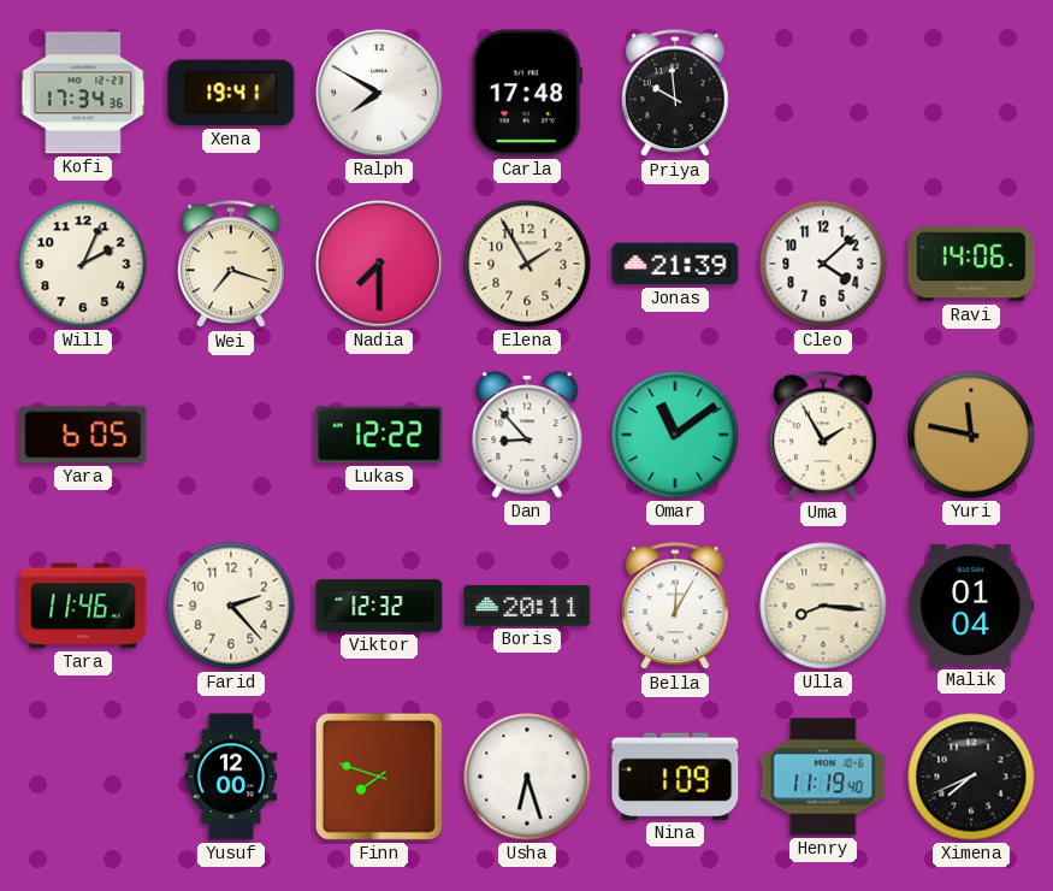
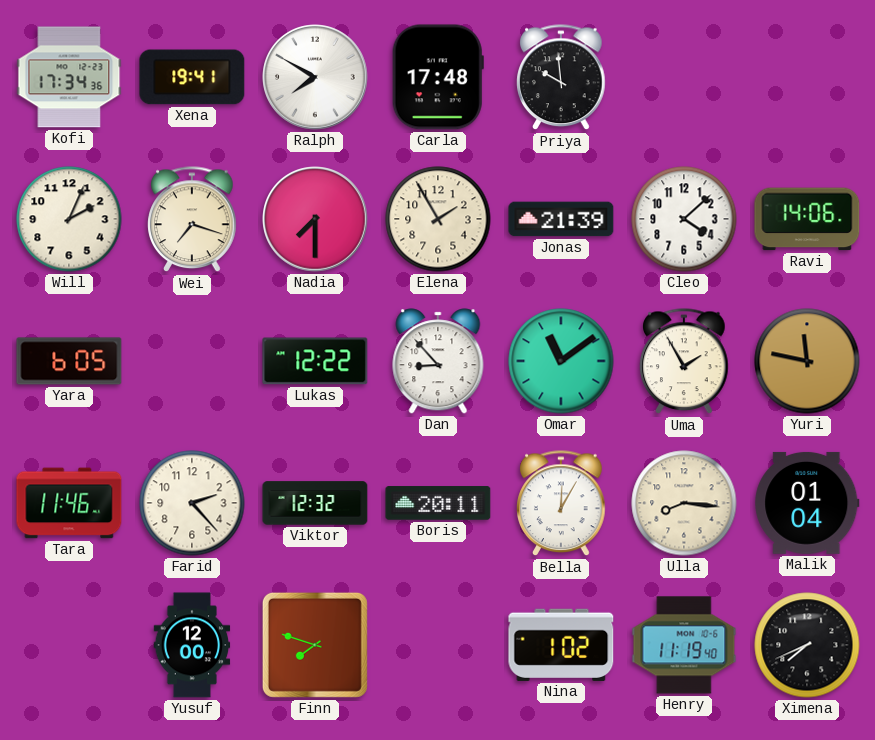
Usha: 6:27 -> none
Nina: 1:09 -> 1:02
